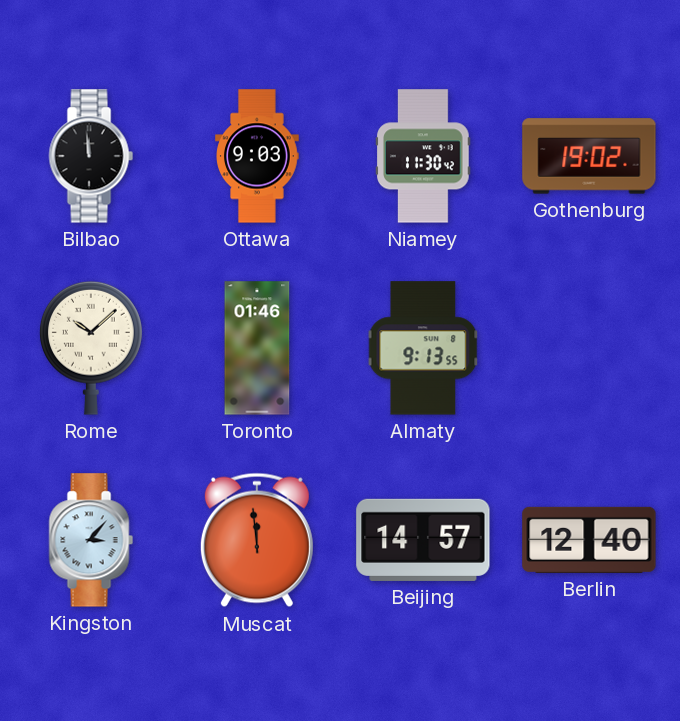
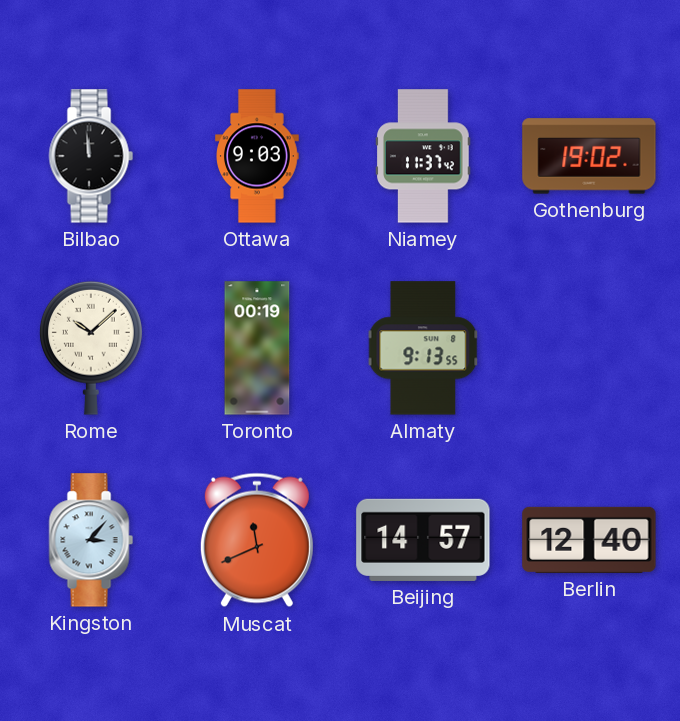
Niamey: 11:30 -> 11:37
Toronto: 01:46 -> 00:19
Muscat: 11:59 -> 11:41
